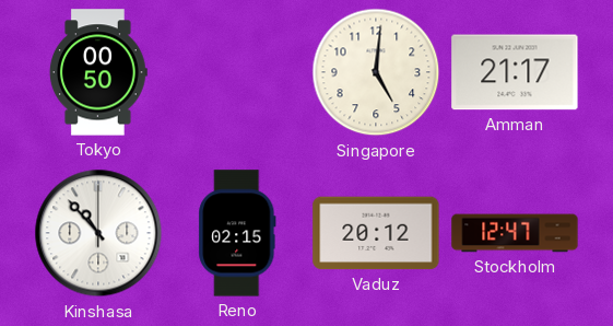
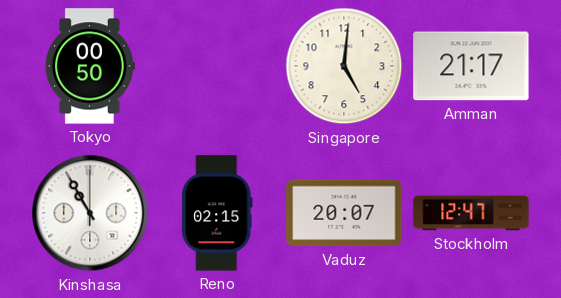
Kinshasa: 10:53 -> 10:55
Vaduz: 20:12 -> 20:07
